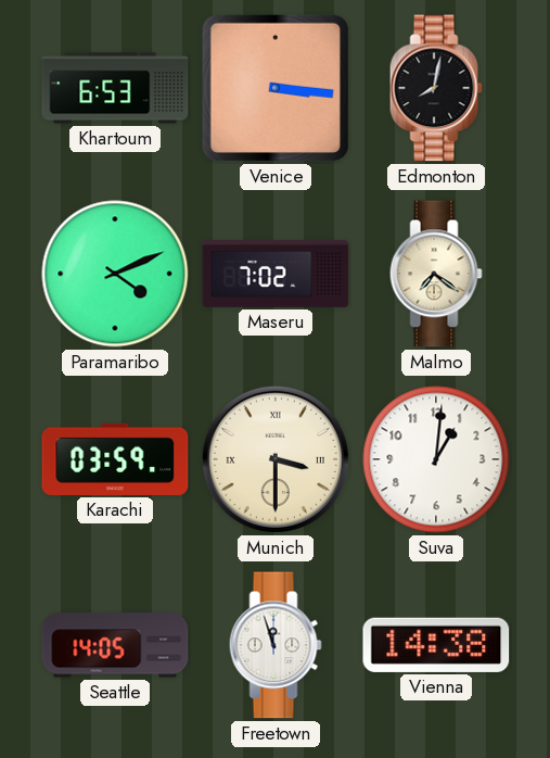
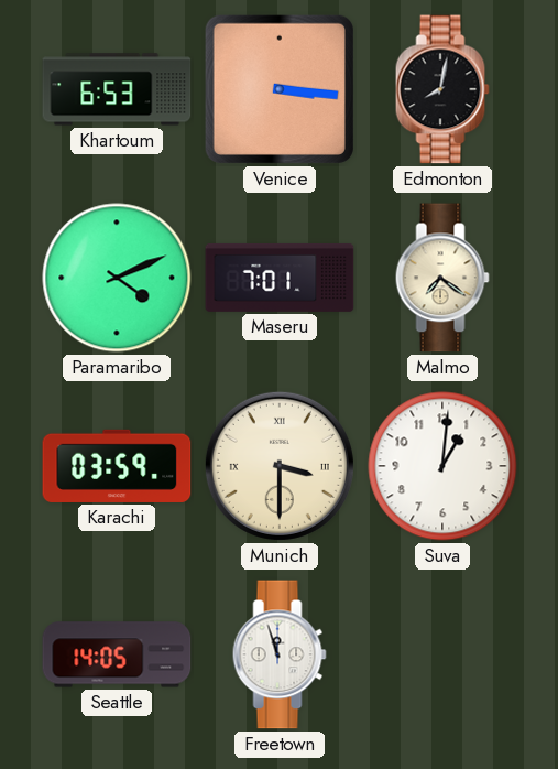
Maseru: 7:02 -> 7:01
Vienna: 14:38 -> none
